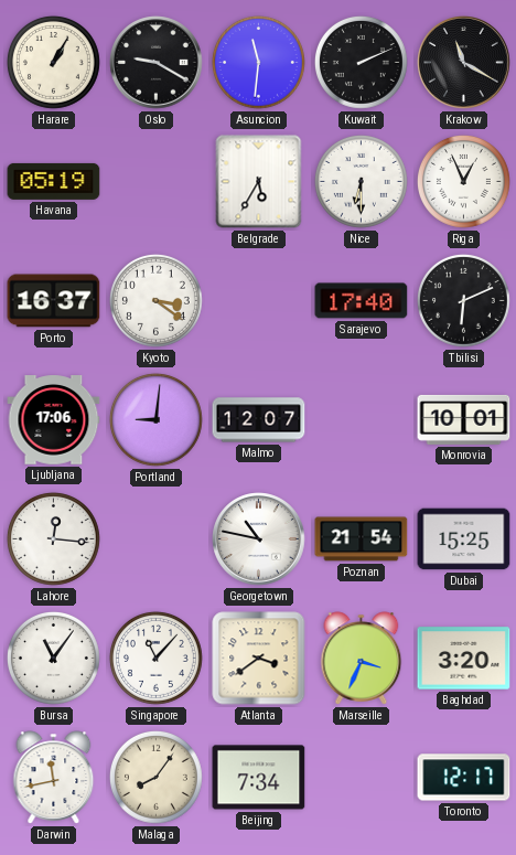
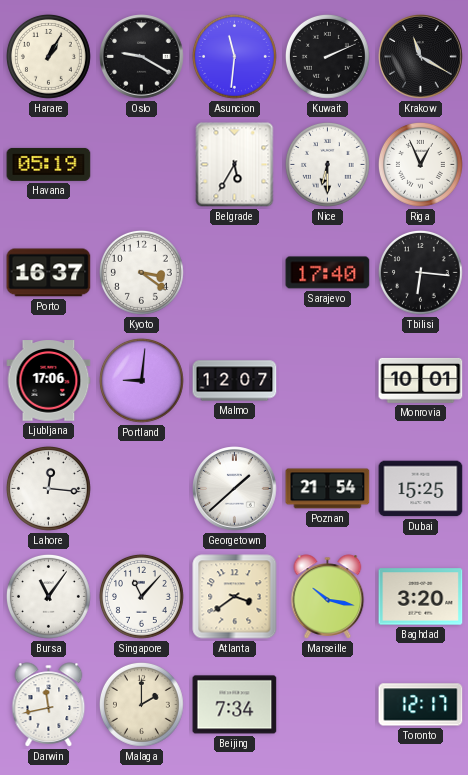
Tbilisi: 6:11 -> 6:16
Georgetown: 10:47 -> 1:38
Marseille: 3:34 -> 10:17
Malaga: 8:06 -> 2:00
